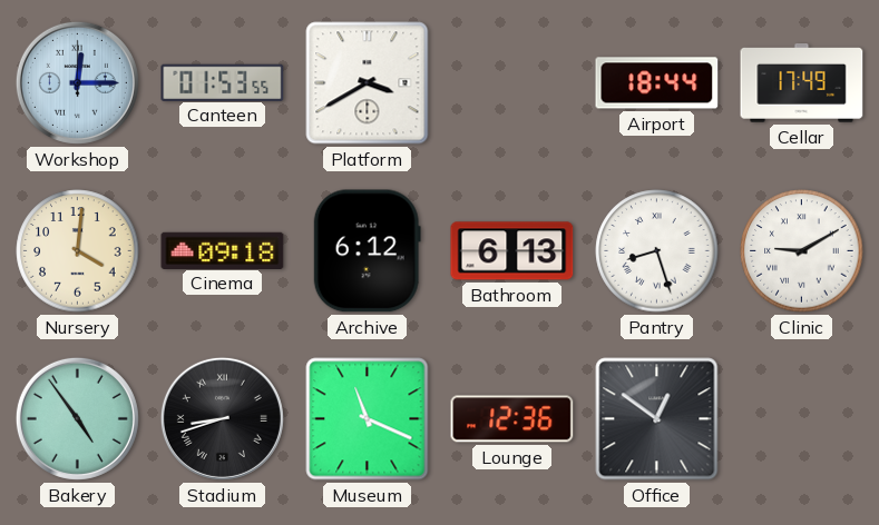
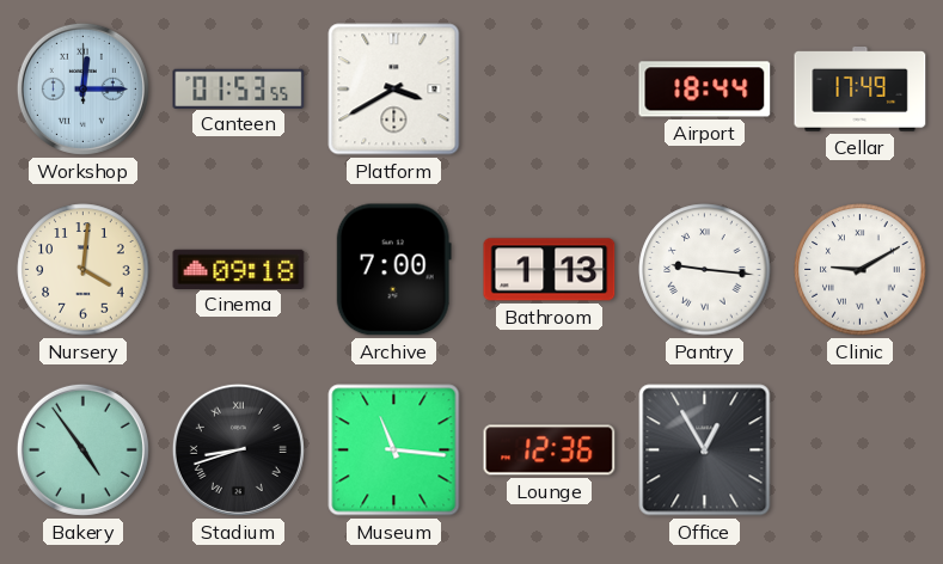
Archive: 6:12 -> 7:00
Bathroom: 6:13 -> 1:13
Pantry: 8:27 -> 9:16
Museum: 11:19 -> 11:16
Office: 12:51 -> 12:55
